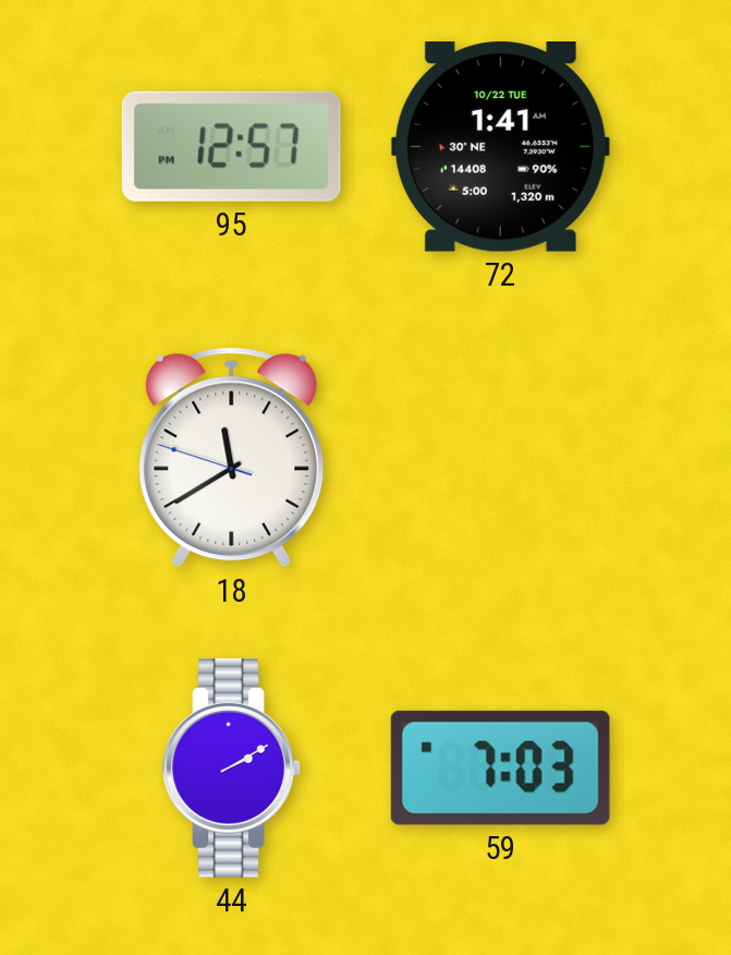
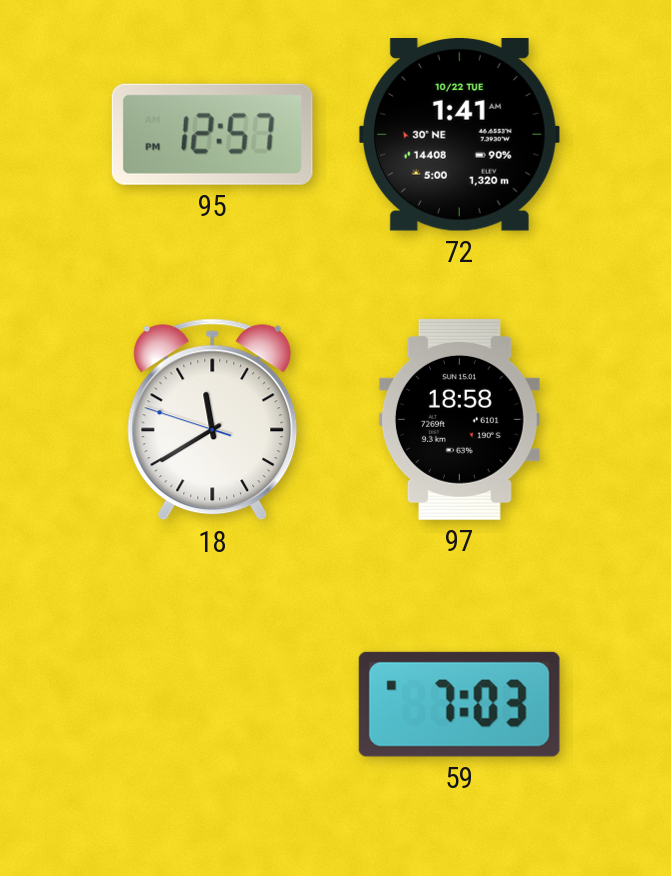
97: none -> 18:58
44: 2:10 -> none
